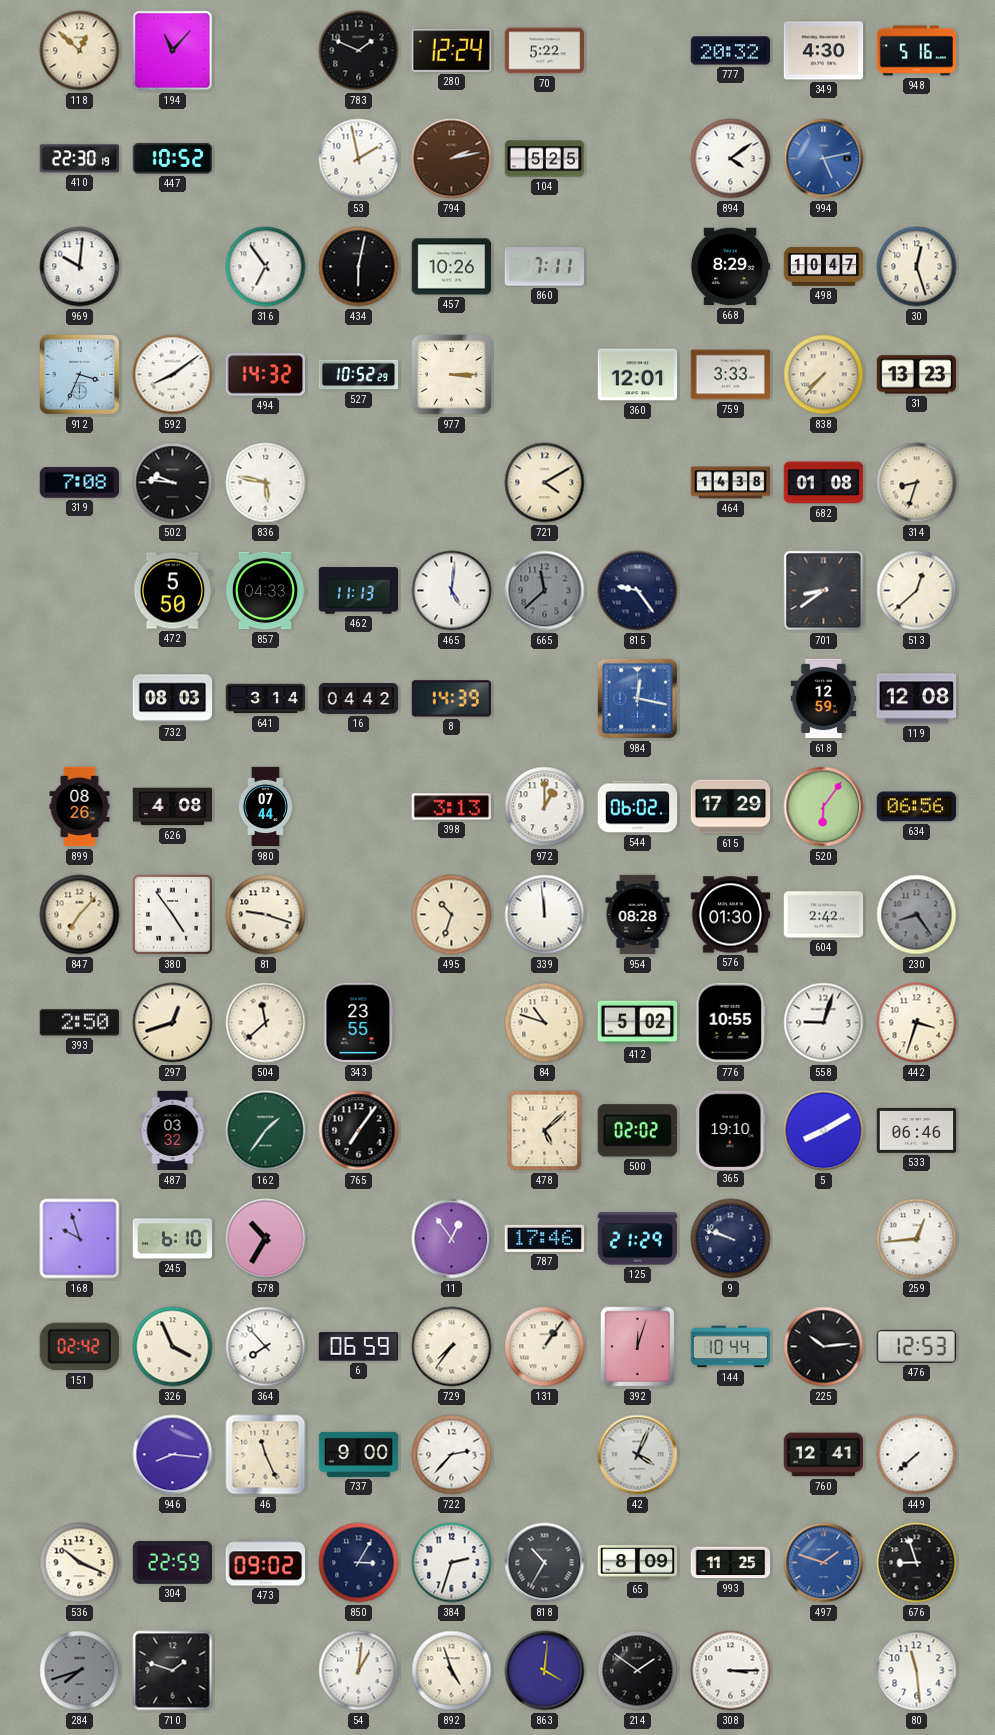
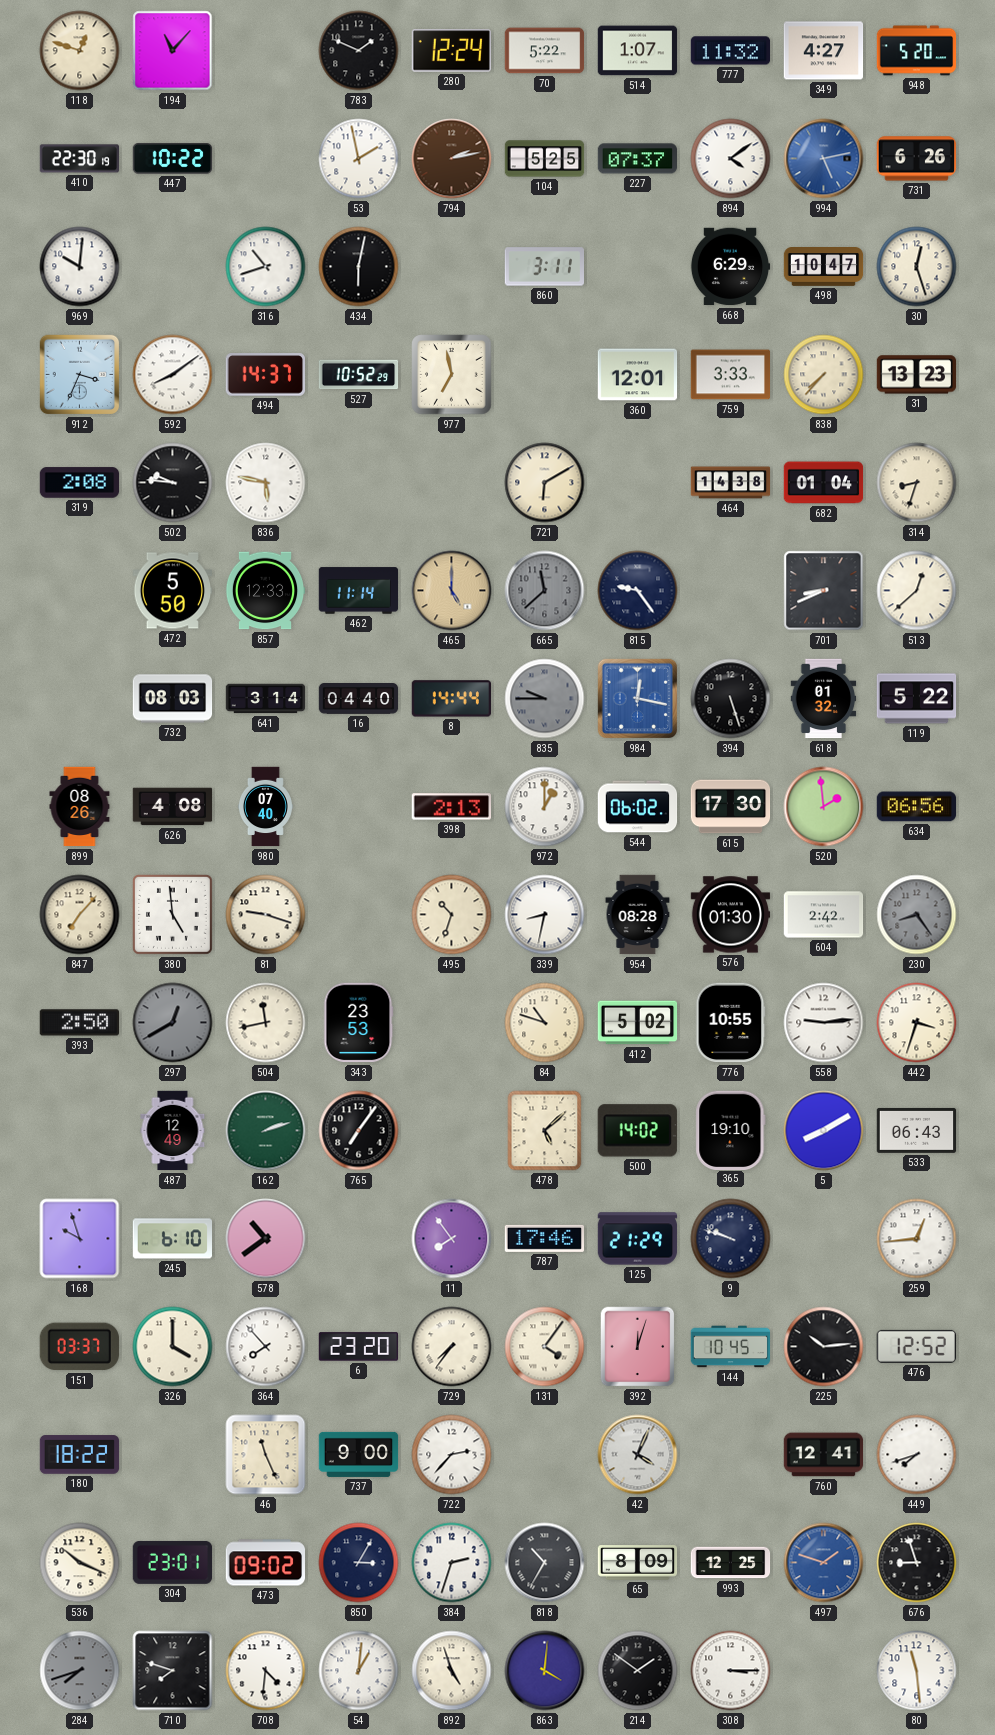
118: 12:52 -> 12:48
514: none -> 1:07
777: 20:32 -> 11:32
349: 4:30 -> 4:27
948: 5:16 -> 5:20
447: 10:52 -> 10:22
227: none -> 07:37
731: none -> 6:26
316: 6:54 -> 10:42
457: 10:26 -> none
860: 7:11 -> 3:11
668: 8:29 -> 6:29
494: 14:32 -> 14:37
977: 3:15 -> 6:58
319: 7:08 -> 2:08
721: 4:10 -> 6:10
682: 01:08 -> 01:04
857: 04:33 -> 12:33
462: 11:13 -> 11:14
465: 5:01 -> 5:00
465 dial: white -> champagne
701: 8:39 -> 8:41
16: 04:42 -> 04:40
8: 14:39 -> 14:44
835: none -> 9:45
394: none -> 5:27
618: 12:59 -> 01:32
119: 12:08 -> 5:22
980: 07:44 -> 07:40
398: 3:13 -> 2:13
615: 17:29 -> 17:30
520: 6:06 -> 1:59
380: 4:54 -> 4:59
339: 11:59 -> 8:32
297: 12:42 -> 12:40
297 dial: cream -> grey
504: 11:38 -> 11:43
343: 23:55 -> 23:53
558: 9:03 -> 9:14
487: 03:32 -> 12:49
162: 1:36 -> 2:12
500: 02:02 -> 14:02
533: 06:46 -> 06:43
578: 10:35 -> 10:39
11: 12:54 -> 7:54
151: 02:42 -> 03:37
326: 3:56 -> 4:00
6: 06:59 -> 23:20
131: 1:06 -> 4:06
144: 10:44 -> 10:45
476: 12:53 -> 12:52
180: none -> 18:22
946: 8:16 -> none
449: 7:38 -> 7:42
304: 22:59 -> 23:01
993: 11:25 -> 12:25
710: 1:48 -> 7:48
708: none -> 4:31
